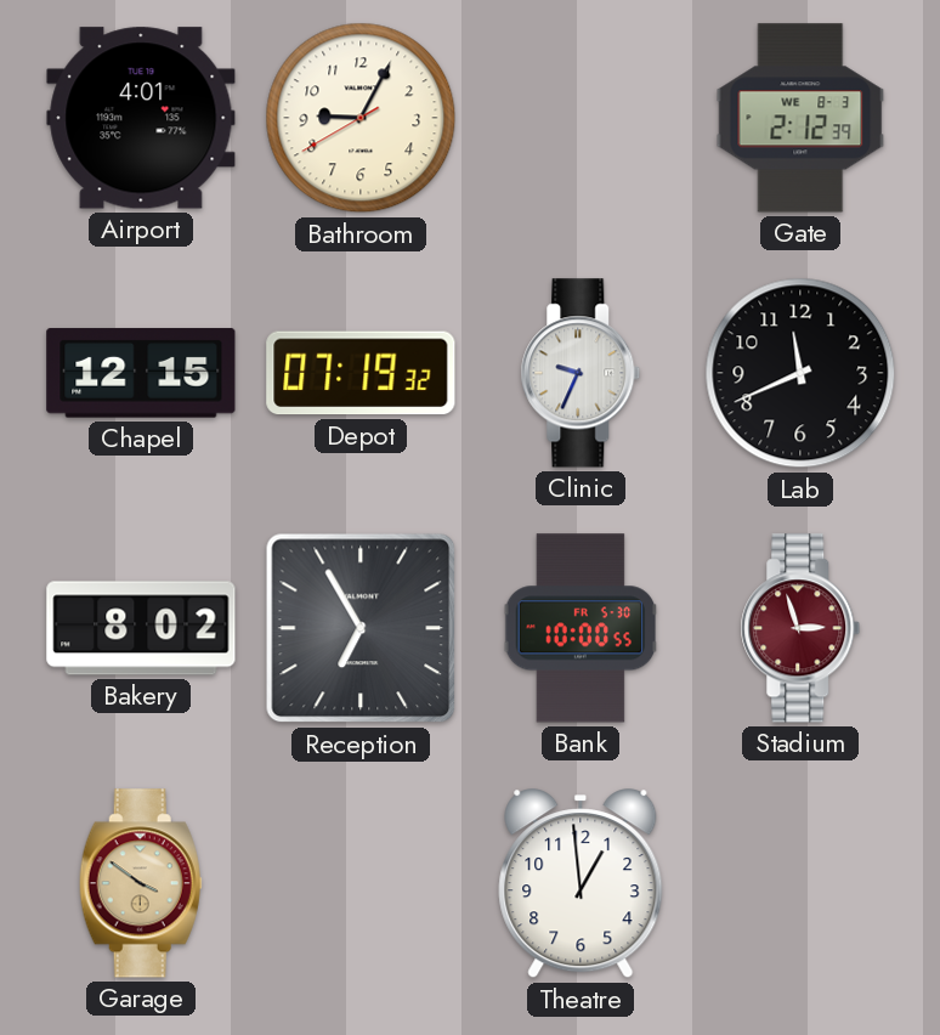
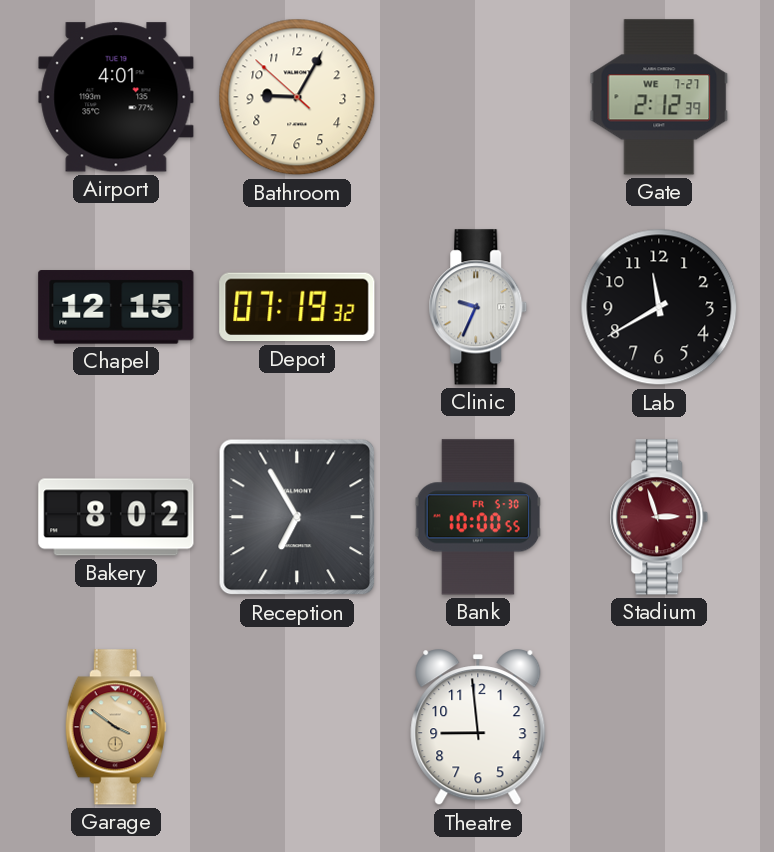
Bathroom: 9:04:40 -> 9:04:52
Gate date: WE 8-3 -> WE 7-27
Lab: 11:41 -> 11:40
Theatre: 12:59 -> 8:59
